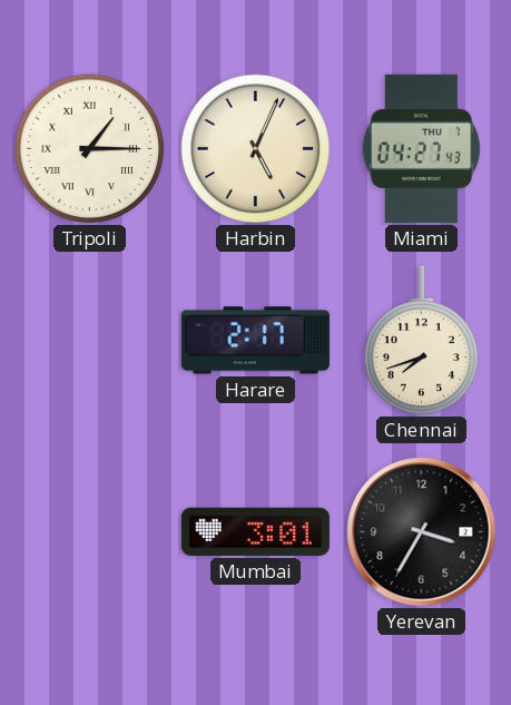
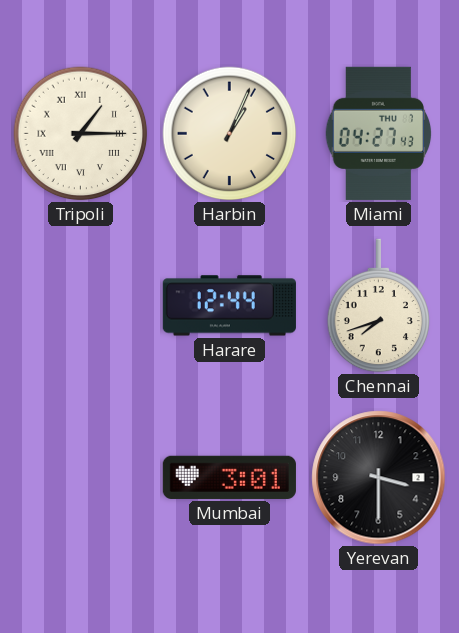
Harbin: 5:04 -> 1:04
Harare: 2:17 -> 12:44
Yerevan: 3:35 -> 3:30
